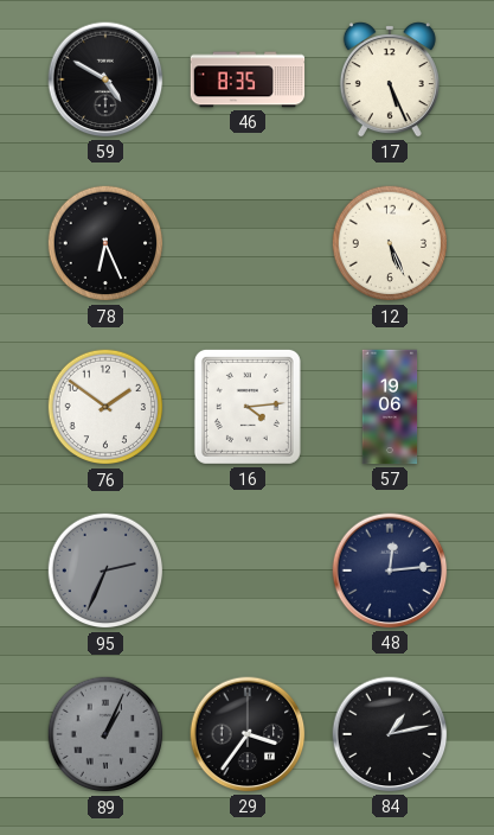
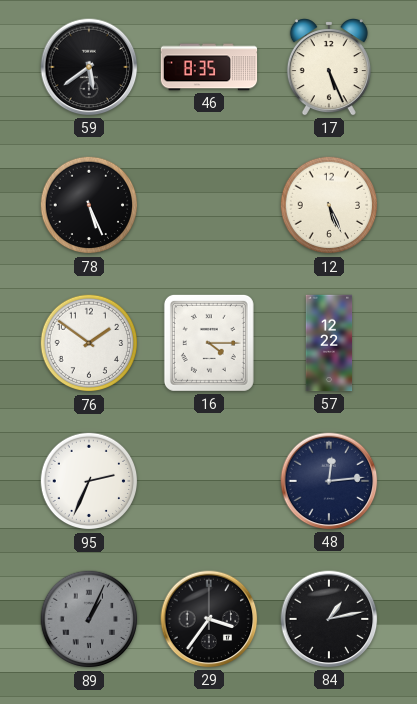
59: 4:50 -> 5:39
78: 6:26 -> 5:26
16: 4:14 -> 4:15
57: 19:06 -> 12:22
95 dial: grey -> white
